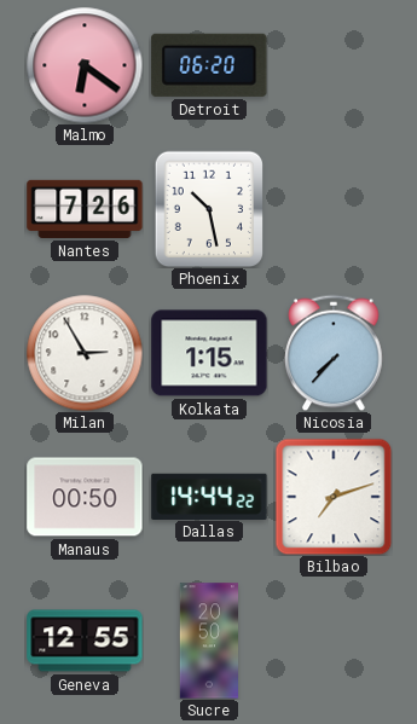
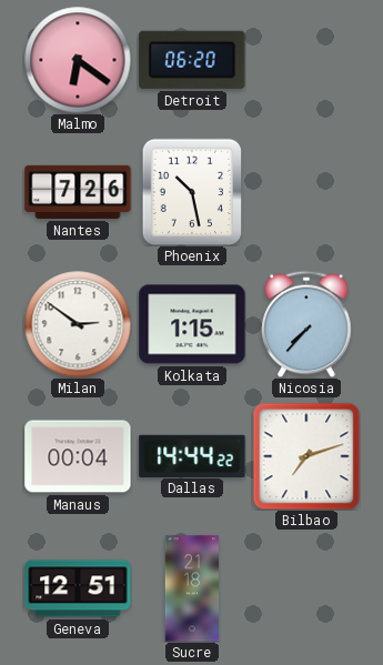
Milan: 2:55 -> 2:51
Manaus: 00:50 -> 00:04
Geneva: 12:55 -> 12:51
Sucre: 20:50 -> 21:18
